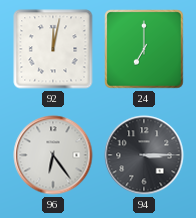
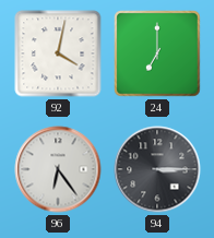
92: 12:02 -> 4:02
